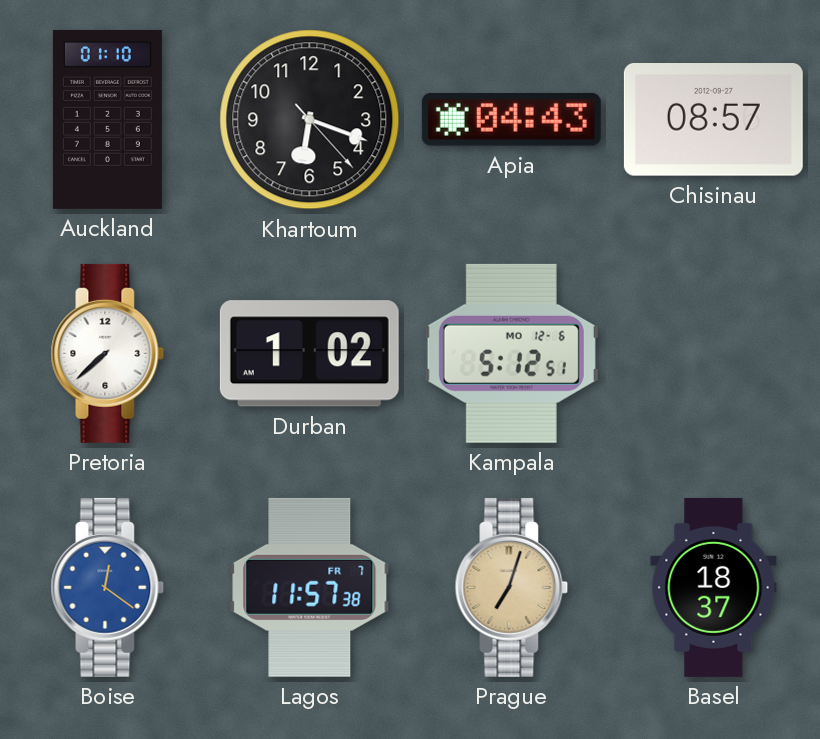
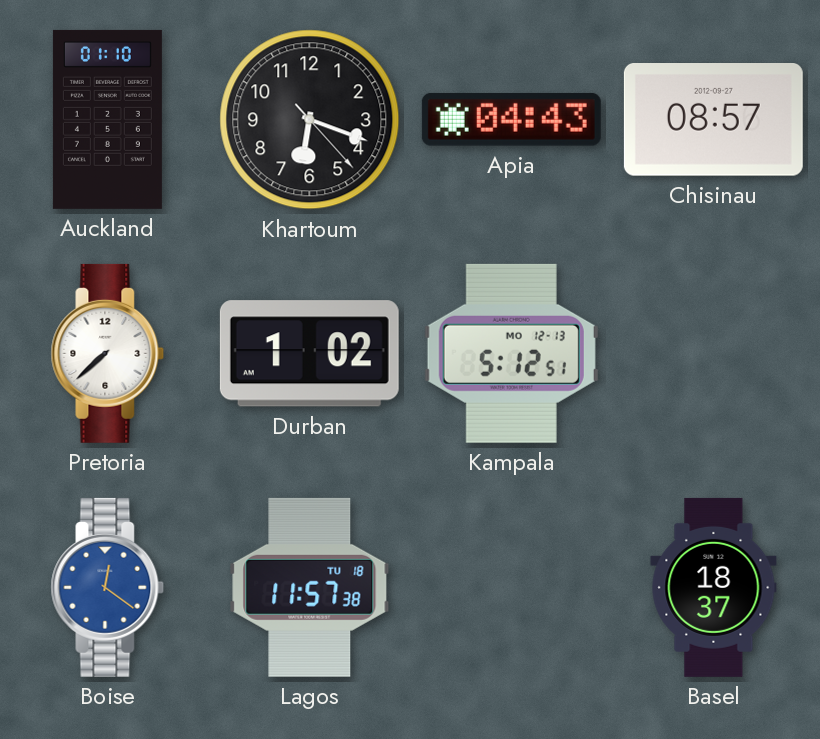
Kampala date: MO 12-6 -> MO 12-13
Lagos date: FR 7 -> TU 18
Prague: 7:03 -> none
